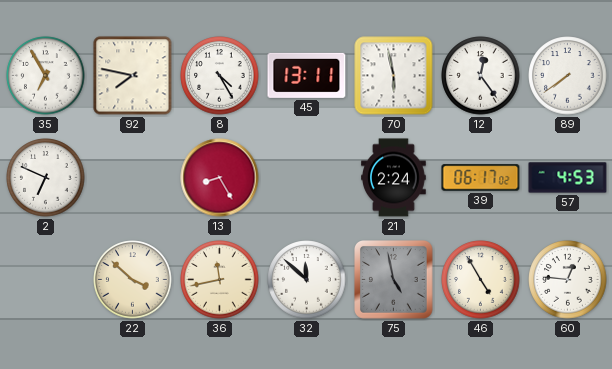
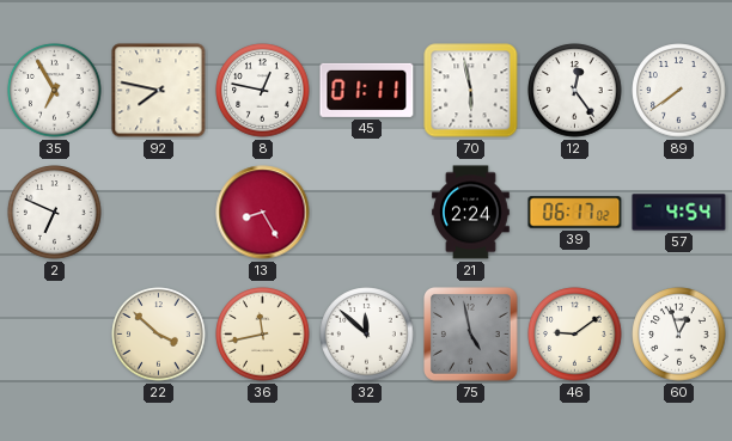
8: 4:25 -> 12:47
45: 13:11 -> 01:11
57: 4:53 -> 4:54
46: 4:55 -> 9:09
60: 12:46 -> 12:57
